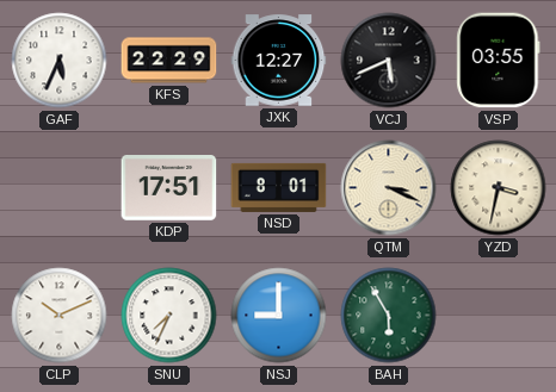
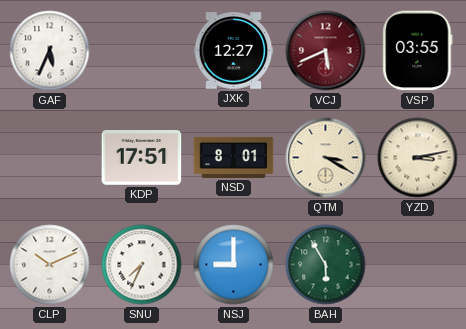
KFS: 22:29 -> none
VCJ dial: black -> burgundy
QTM: 3:19 -> 3:20
YZD: 3:32 -> 3:13
